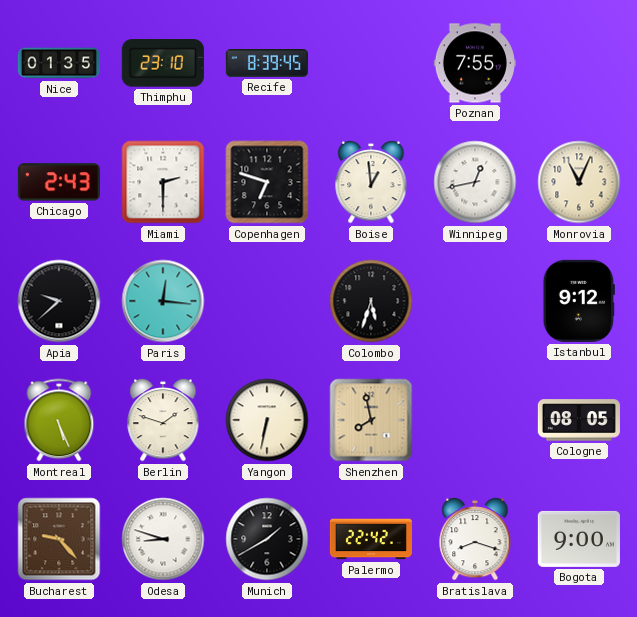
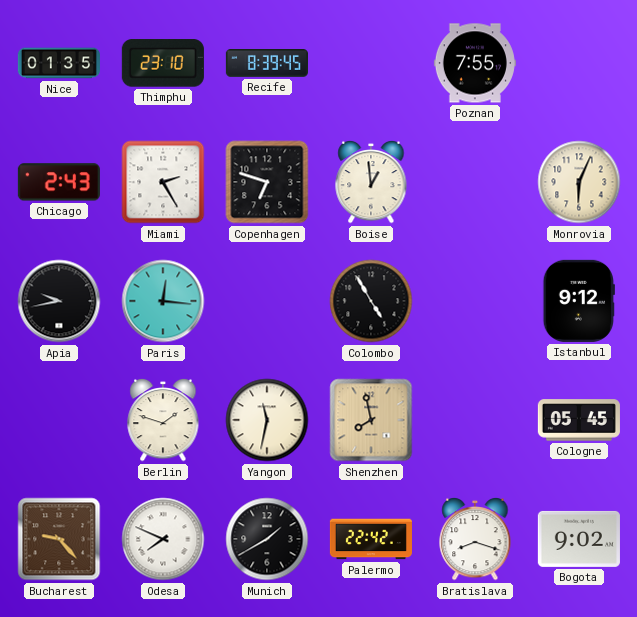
Miami: 2:30 -> 2:25
Winnipeg: 12:43 -> none
Monrovia: 11:04 -> 6:04
Apia: 9:38 -> 9:43
Colombo: 5:33 -> 4:55
Montreal: 5:26 -> none
Yangon: 6:32 -> 11:32
Cologne: 08:05 -> 05:45
Odesa: 8:48 -> 7:49
Bogota: 9:00 -> 9:02
